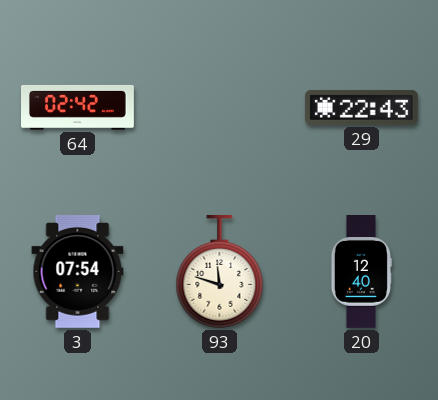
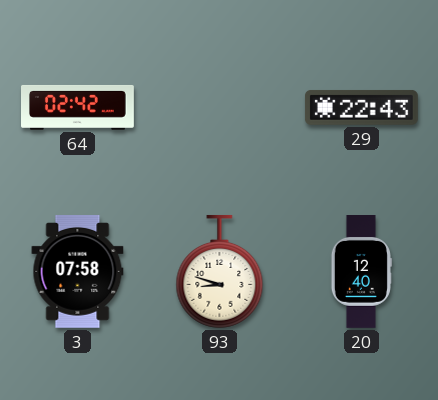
3: 07:54 -> 07:58
93: 11:48 -> 8:48
